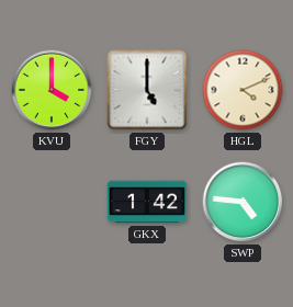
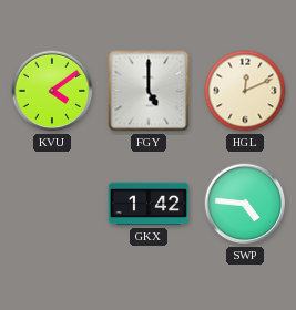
KVU: 4:00 -> 4:09
HGL: 4:11 -> 12:11
